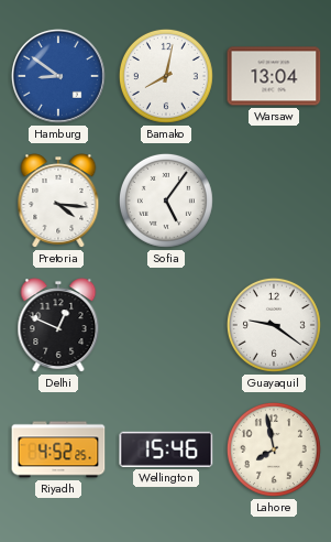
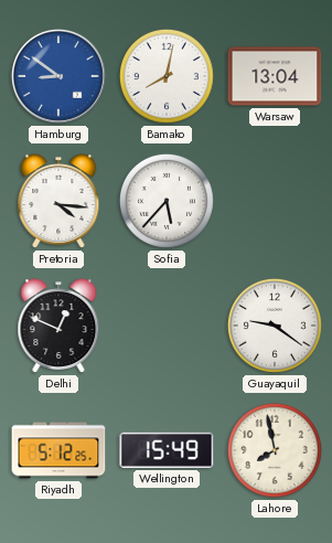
Sofia: 5:06 -> 5:37
Riyadh: 4:52 -> 5:12
Wellington: 15:46 -> 15:49
